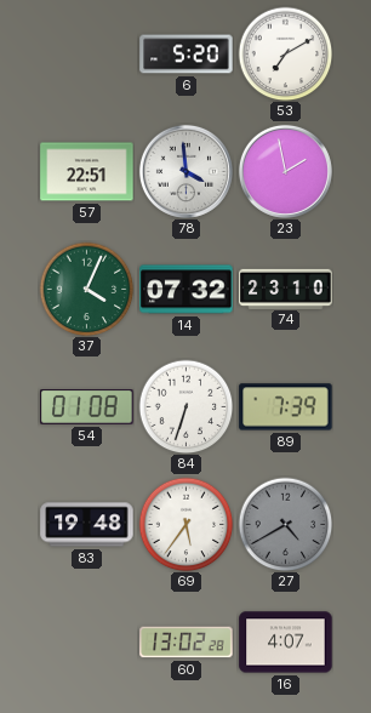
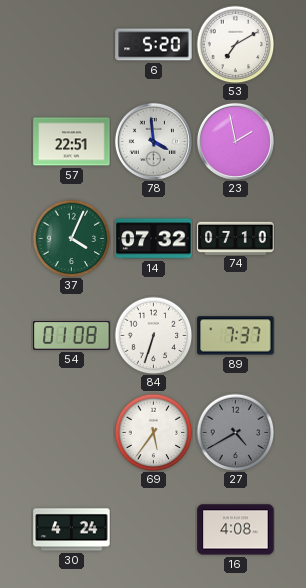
74: 23:10 -> 07:10
89: 7:39 -> 7:37
83: 19:48 -> none
30: none -> 4:24
60: 13:02 -> none
16: 4:07 -> 4:08
